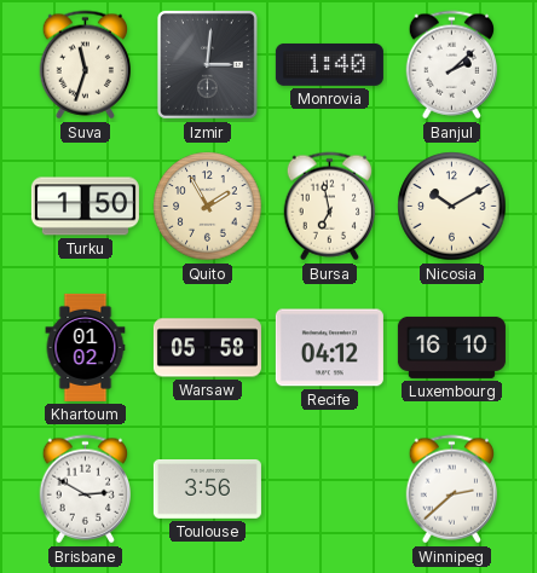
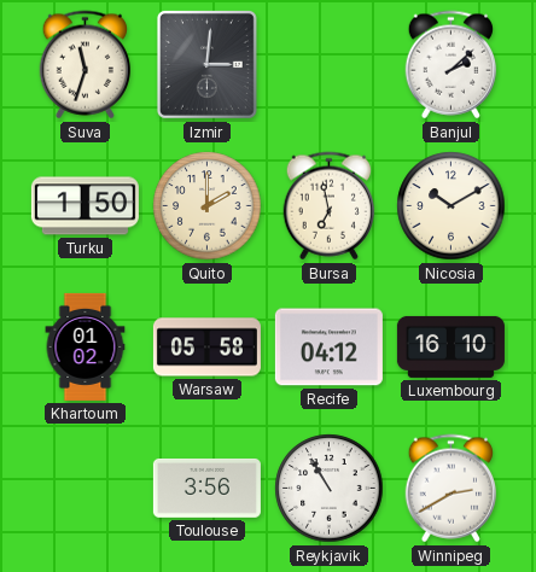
Monrovia: 1:40 -> none
Quito: 1:55 -> 2:00
Brisbane: 2:50 -> none
Reykjavik: none -> 10:55
Winnipeg: 2:38 -> 2:40
